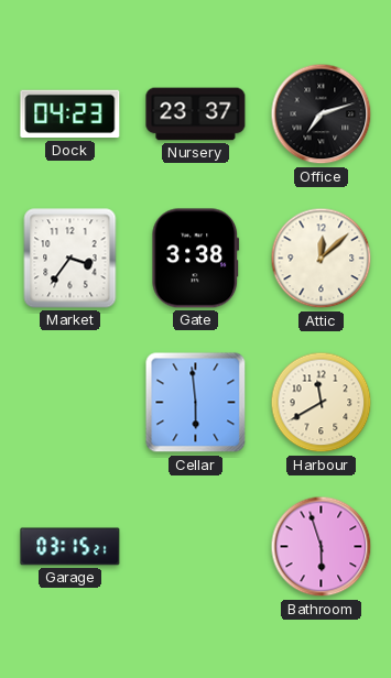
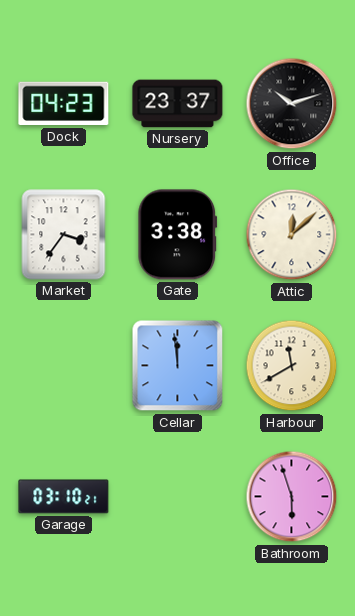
Office: 7:12 -> 10:12
Cellar: 5:59 -> 11:59
Garage: 03:15 -> 03:10
